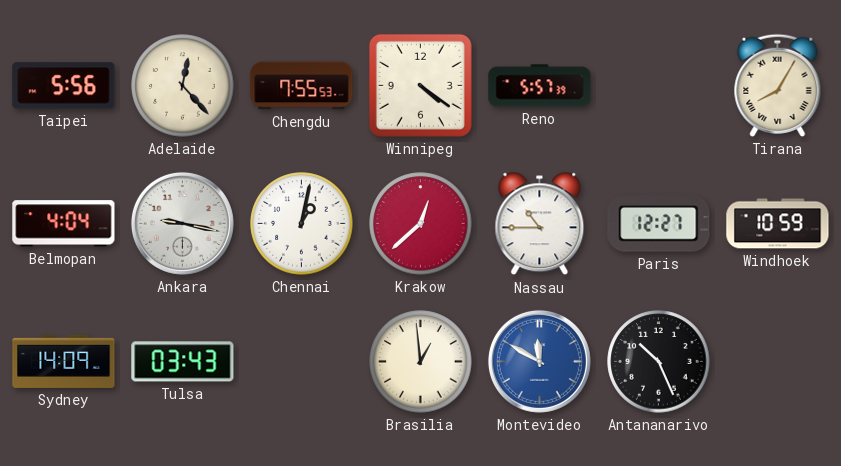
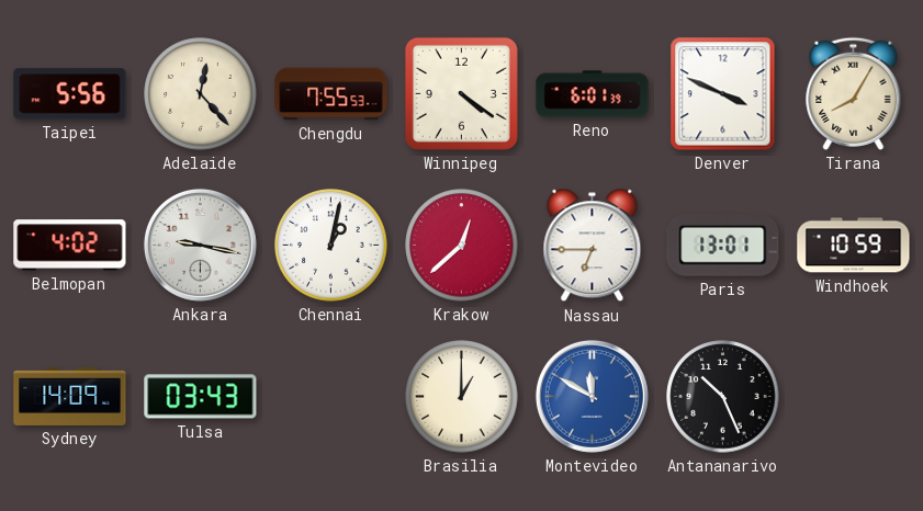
Reno: 5:57 -> 6:01
Denver: none -> 3:49
Belmopan: 4:04 -> 4:02
Nassau: 10:45 -> 6:45
Paris: 12:27 -> 13:01
Brasilia: 12:59 -> 1:00
